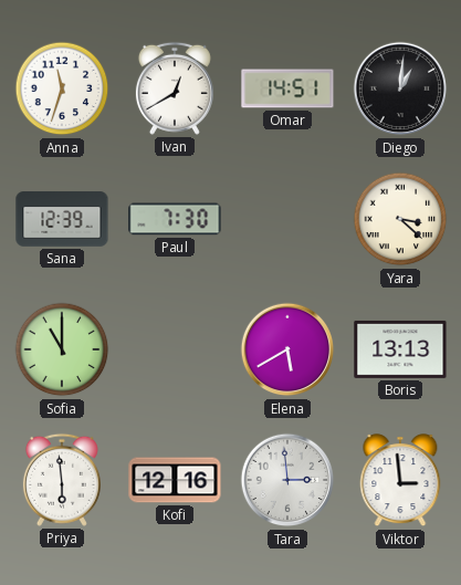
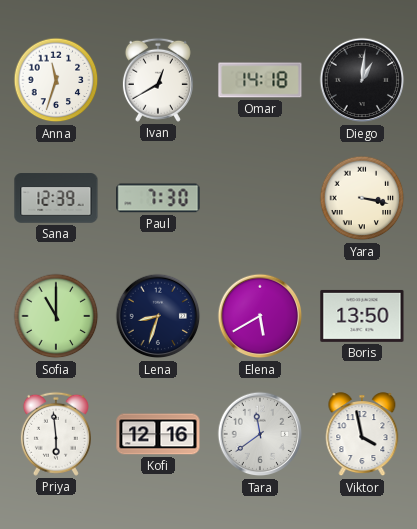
Omar: 14:51 -> 14:18
Yara: 3:22 -> 3:17
Lena: none -> 8:33
Boris: 13:13 -> 13:50
Tara: 2:59 -> 11:39
Viktor: 2:59 -> 3:58
